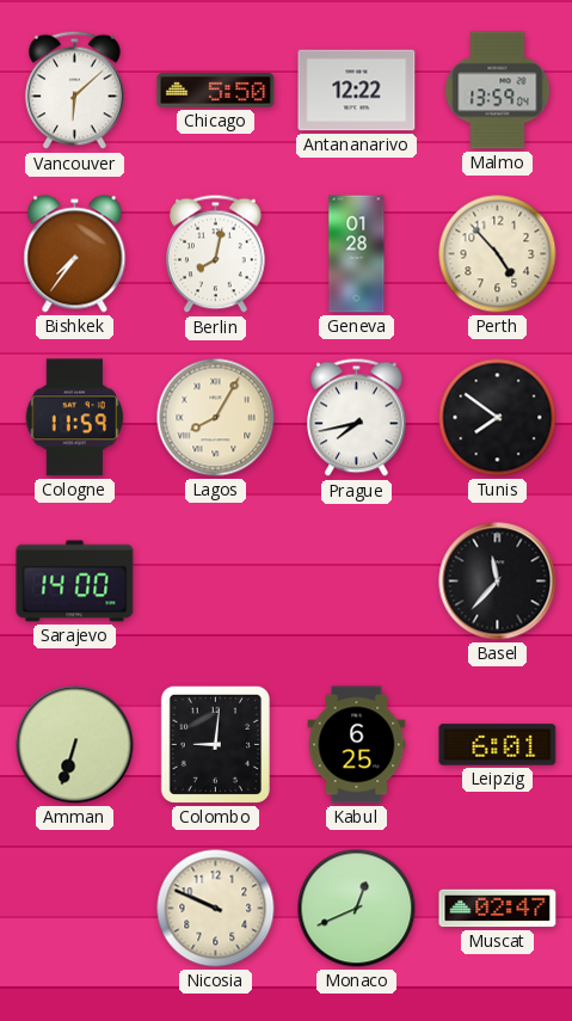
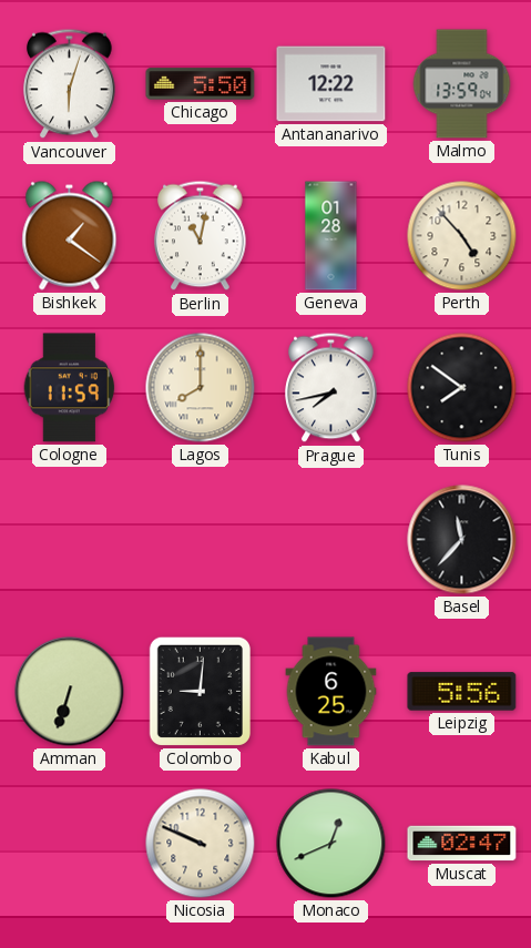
Vancouver: 6:08 -> 6:03
Bishkek: 7:36 -> 1:21
Berlin: 8:02 -> 11:02
Lagos: 8:05 -> 8:00
Sarajevo: 14:00 -> none
Leipzig: 6:01 -> 5:56
